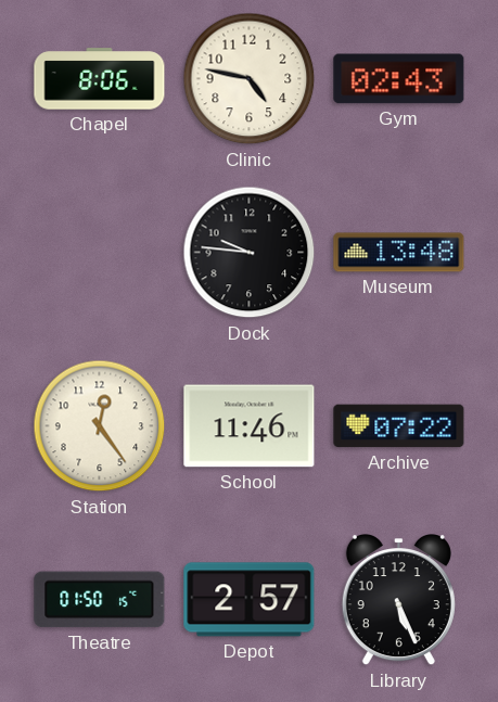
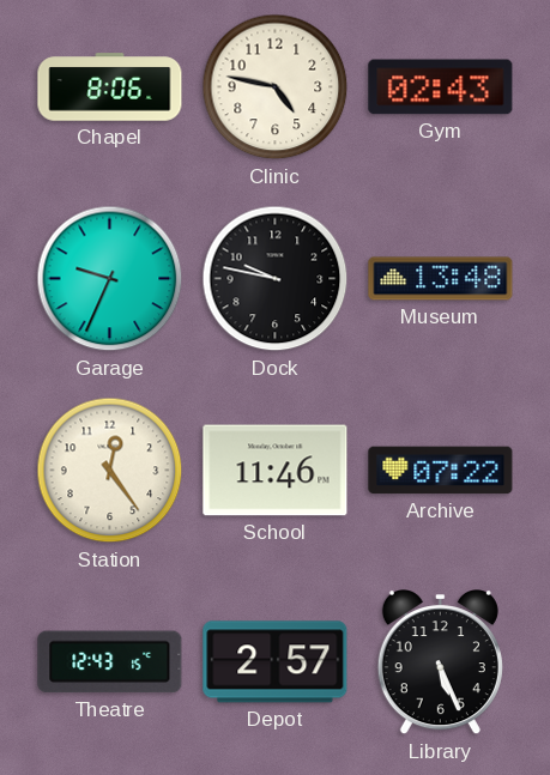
Garage: none -> 9:34
Dock: 9:46 -> 9:47
Theatre: 01:50 -> 12:43
